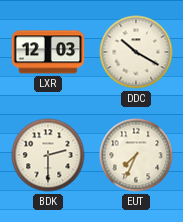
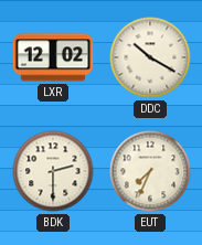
LXR: 12:03 -> 12:02
